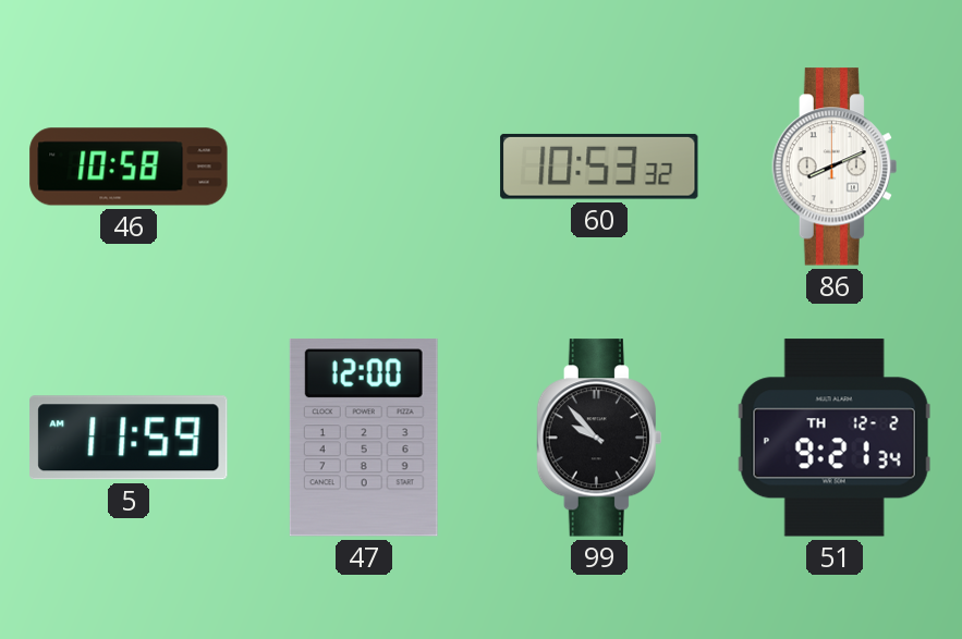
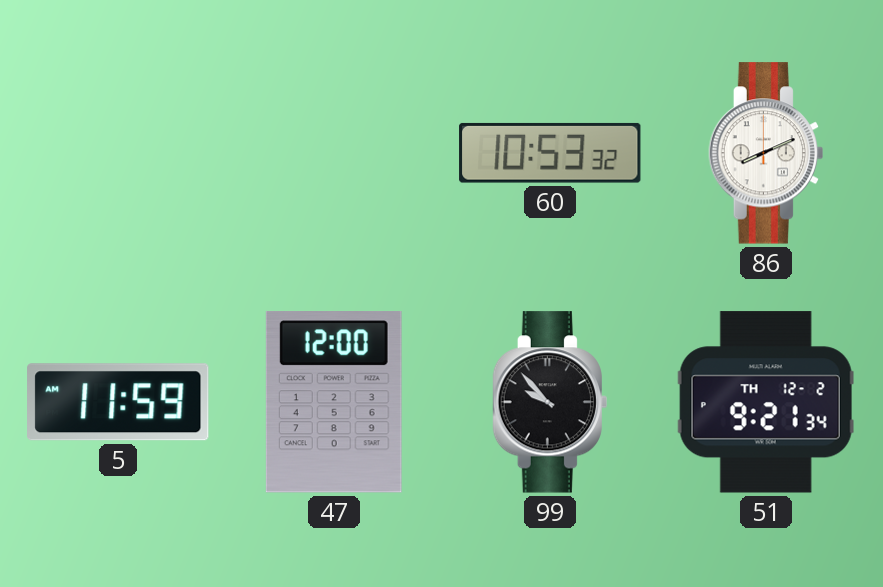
46: 10:58 -> none
